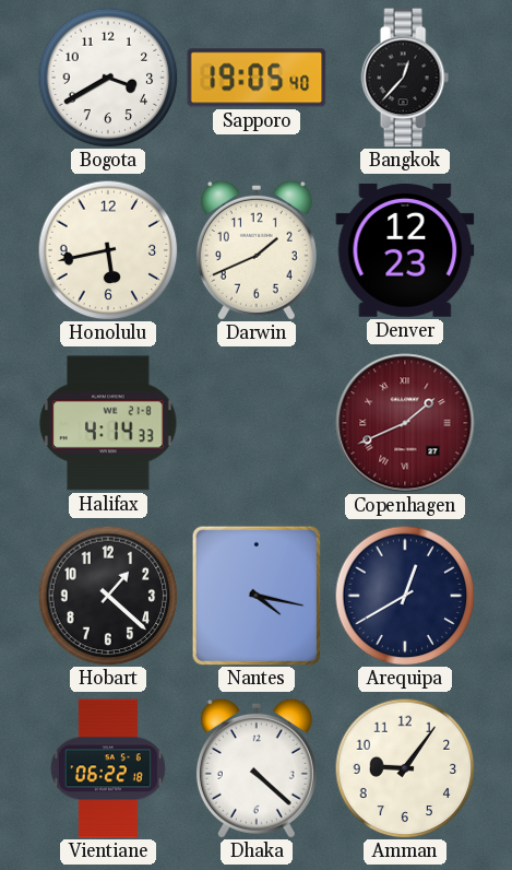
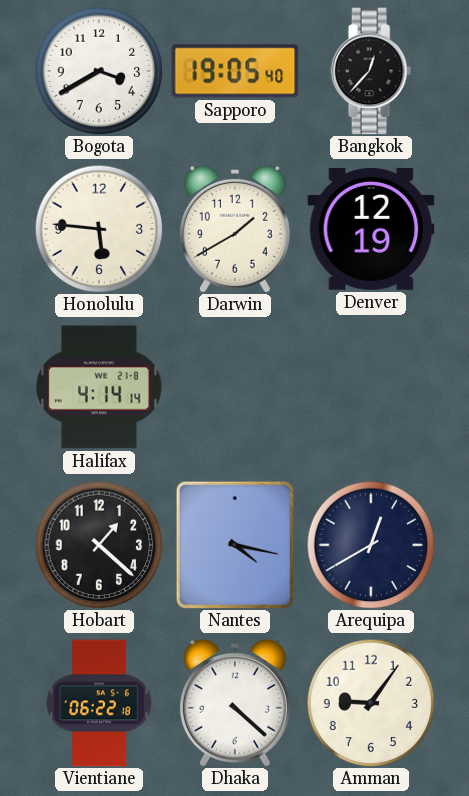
Honolulu: 5:43 -> 5:46
Darwin: 1:41 -> 1:40
Denver: 12:23 -> 12:19
Halifax: 4:14:33 -> 4:14:14
Copenhagen: 1:41 -> none
